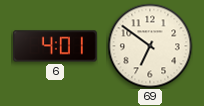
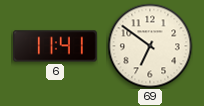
6: 4:01 -> 11:41
